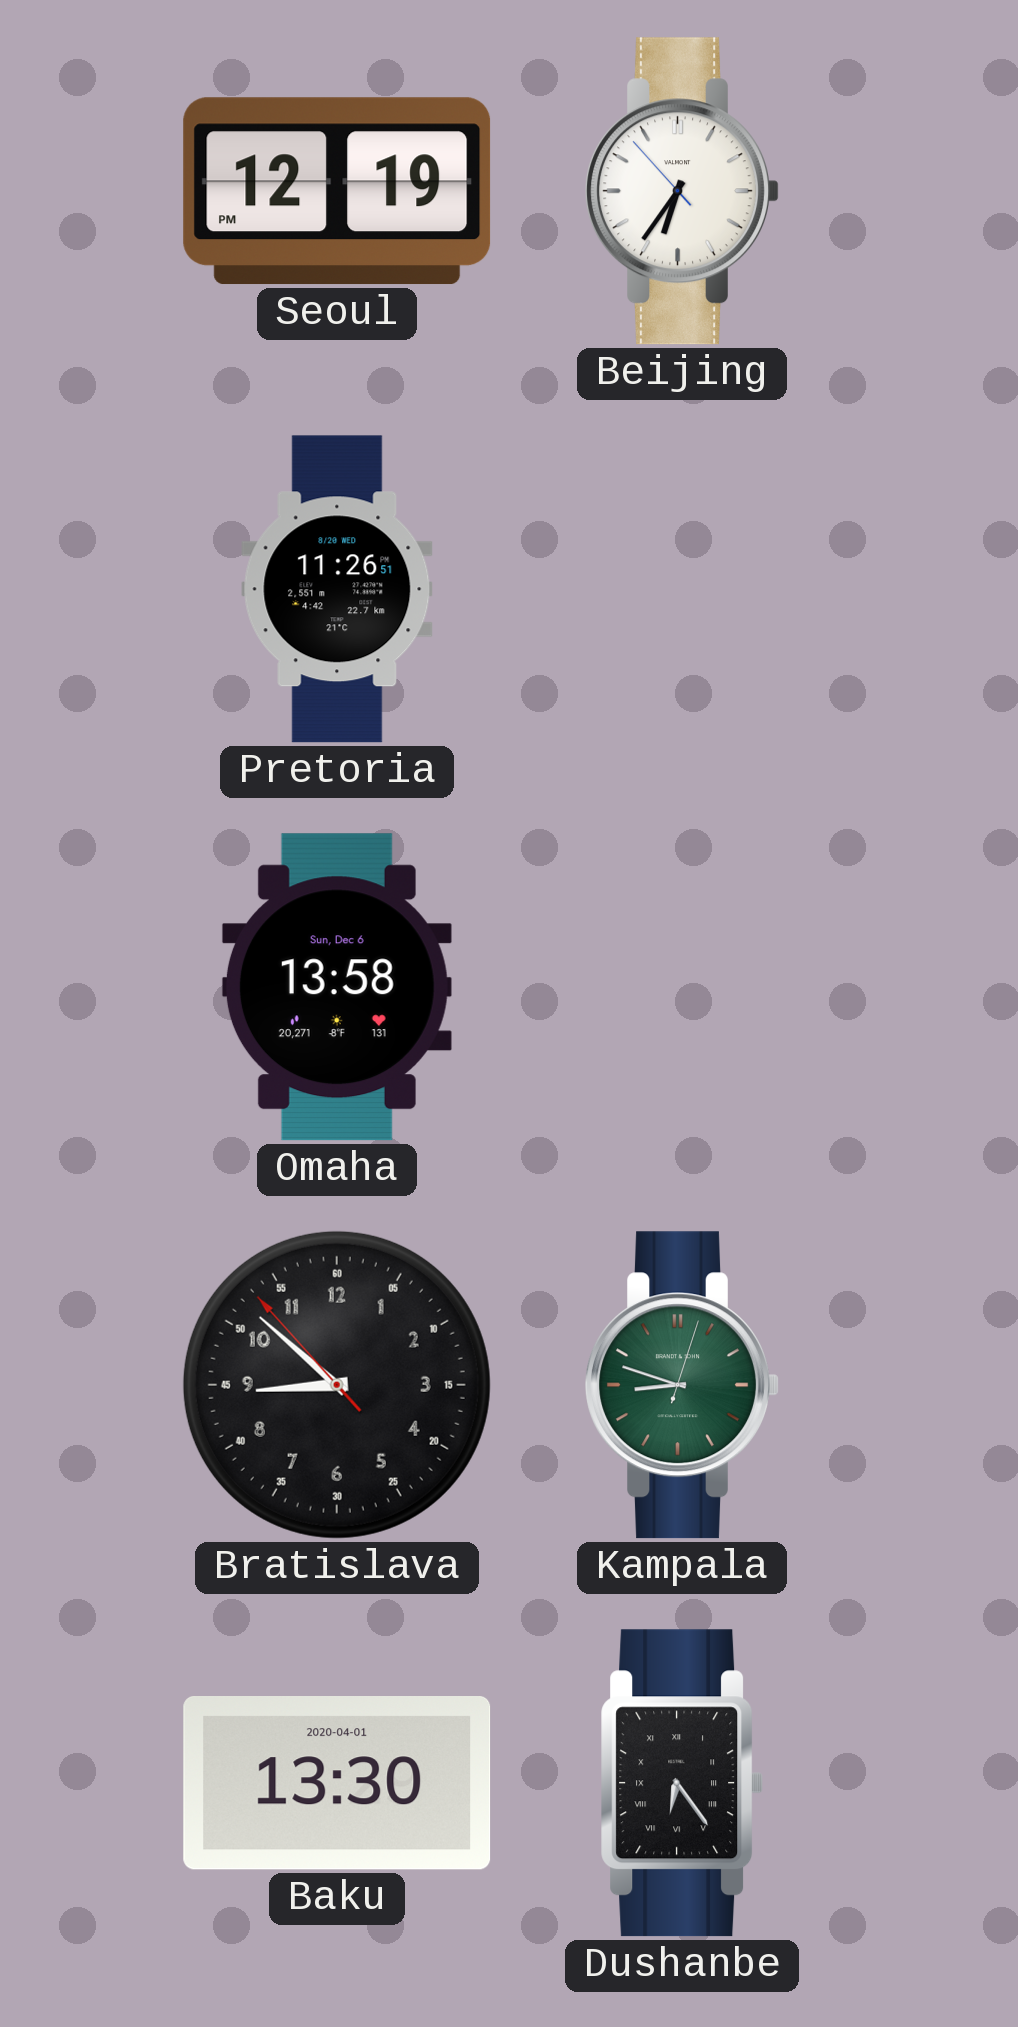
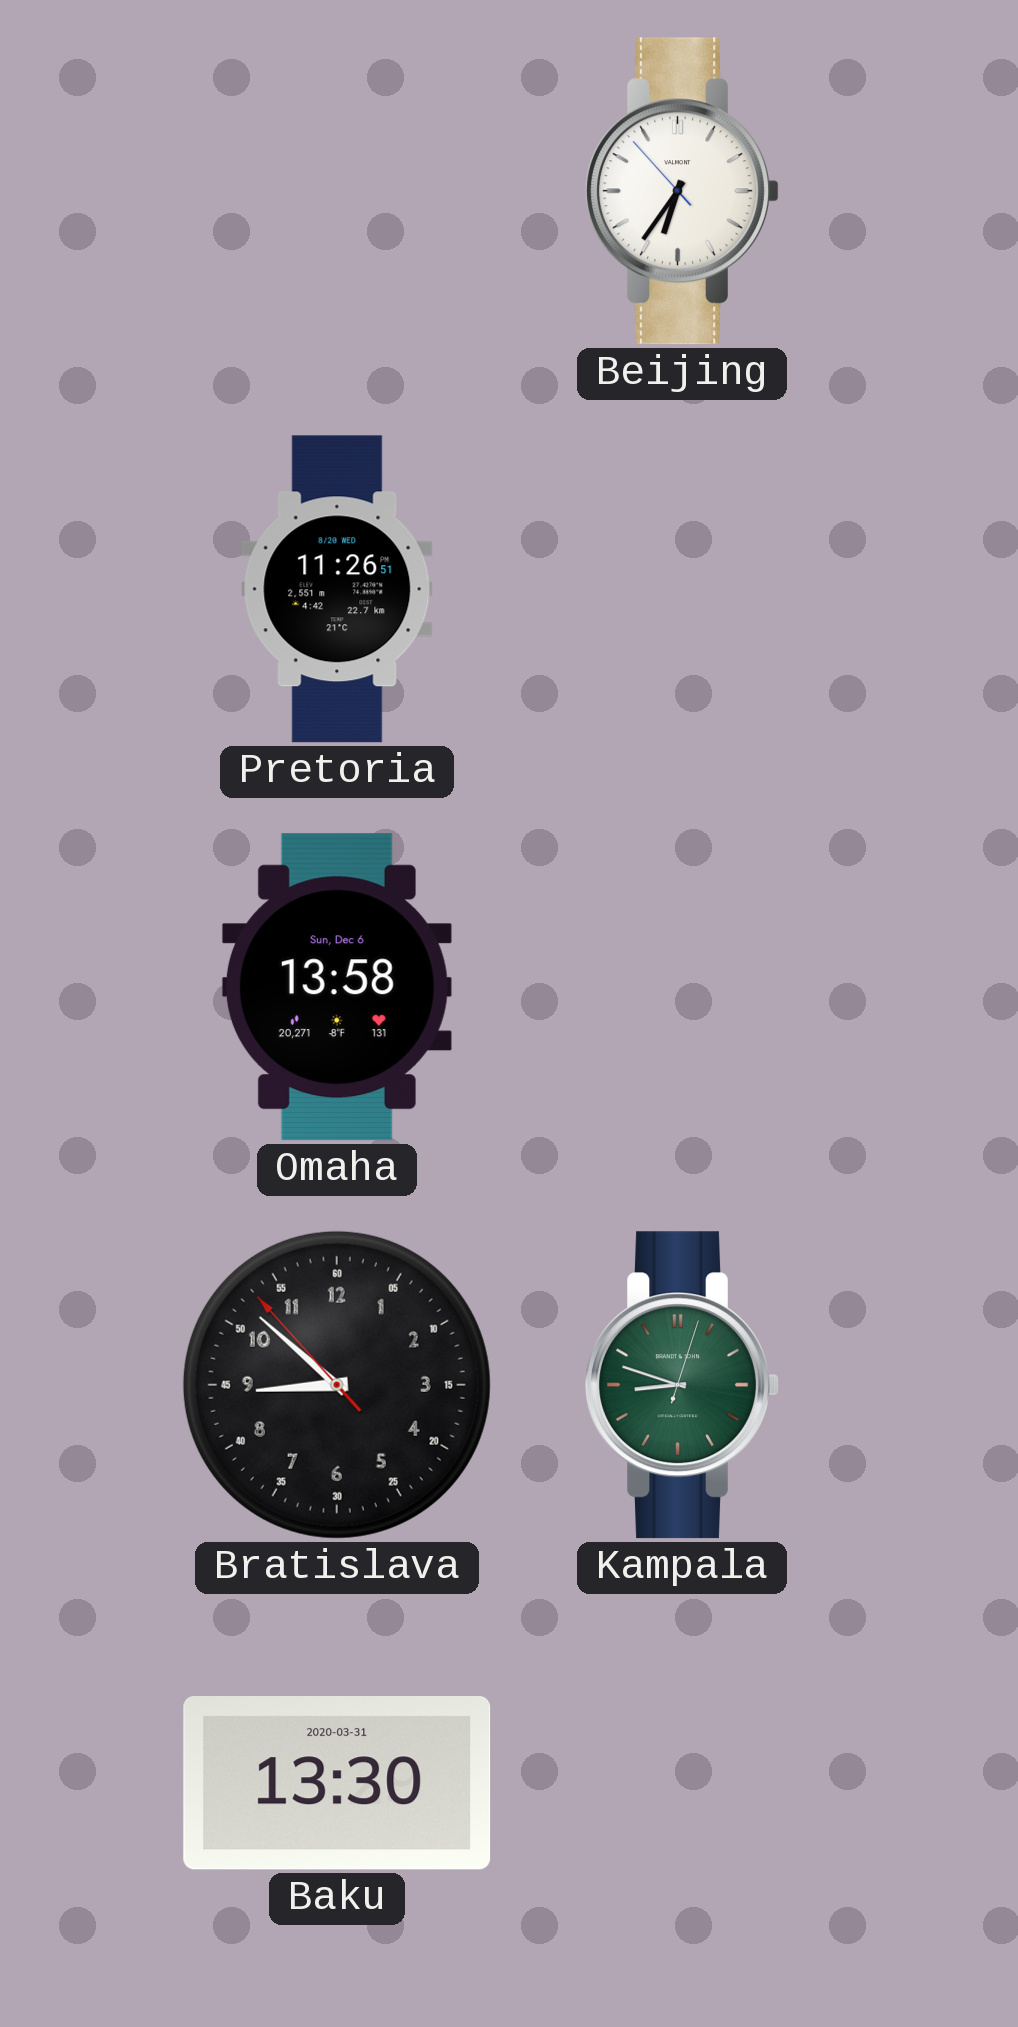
Seoul: 12:19 -> none
Baku date: 2020-04-01 -> 2020-03-31
Dushanbe: 6:24 -> none
